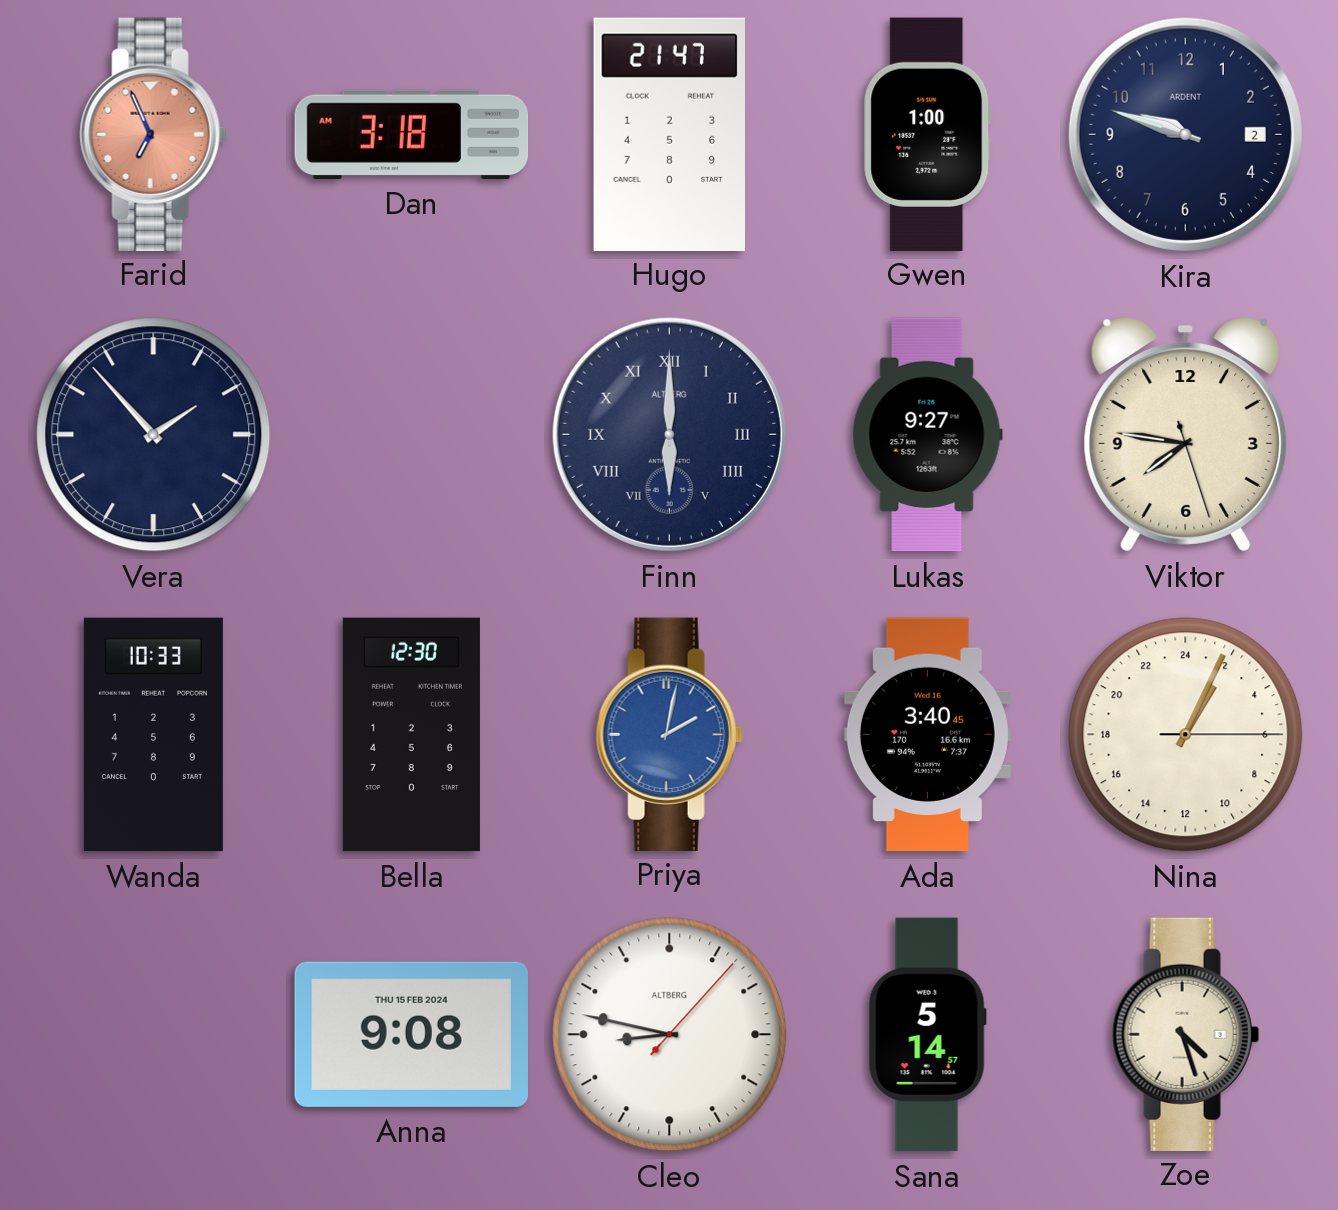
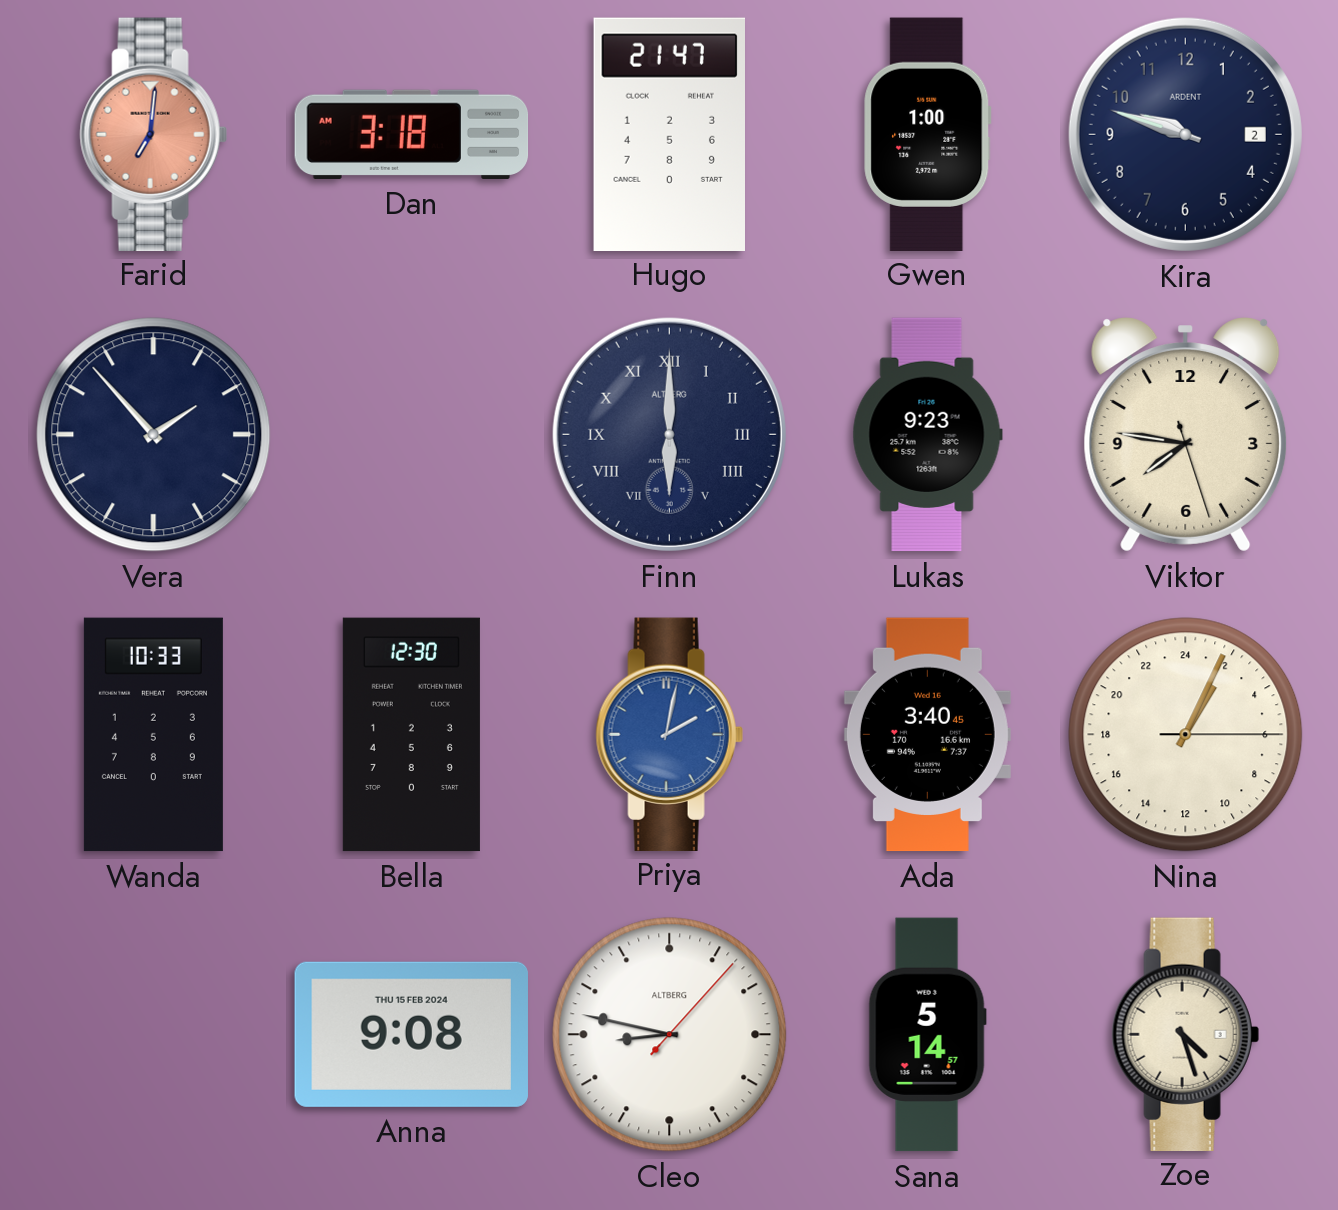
Farid: 6:56 -> 7:01
Lukas: 9:27 -> 9:23
